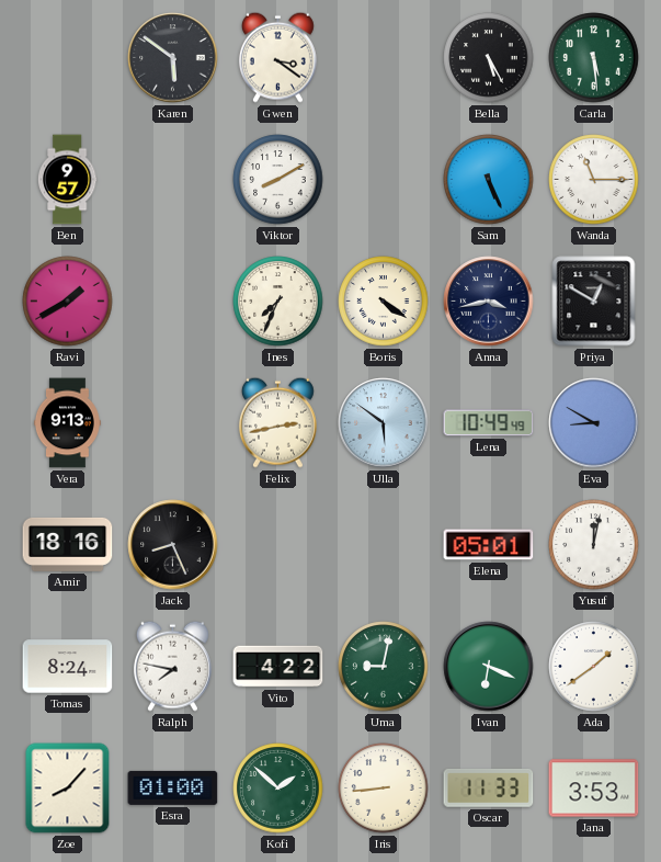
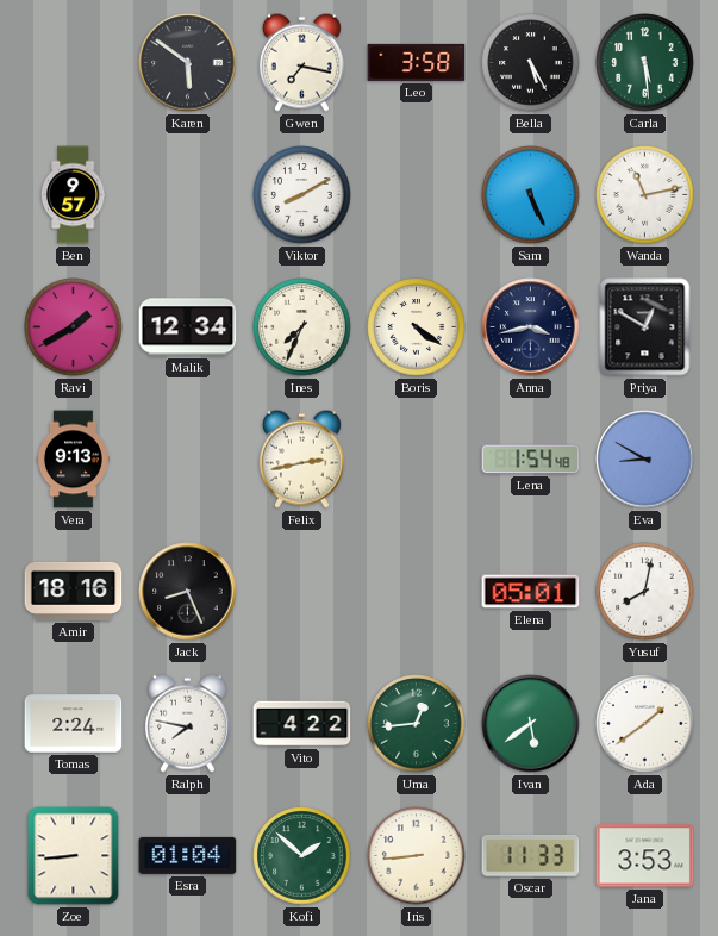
Gwen: 3:21 -> 7:17
Leo: none -> 3:58
Wanda: 11:15 -> 11:13
Malik: none -> 12:34
Ulla: 5:51 -> none
Lena: 10:49 -> 1:54
Yusuf: 12:02 -> 8:02
Tomas: 8:24 -> 2:24
Uma: 9:02 -> 12:44
Ivan: 6:19 -> 5:39
Zoe: 8:07 -> 8:44
Esra: 01:00 -> 01:04
